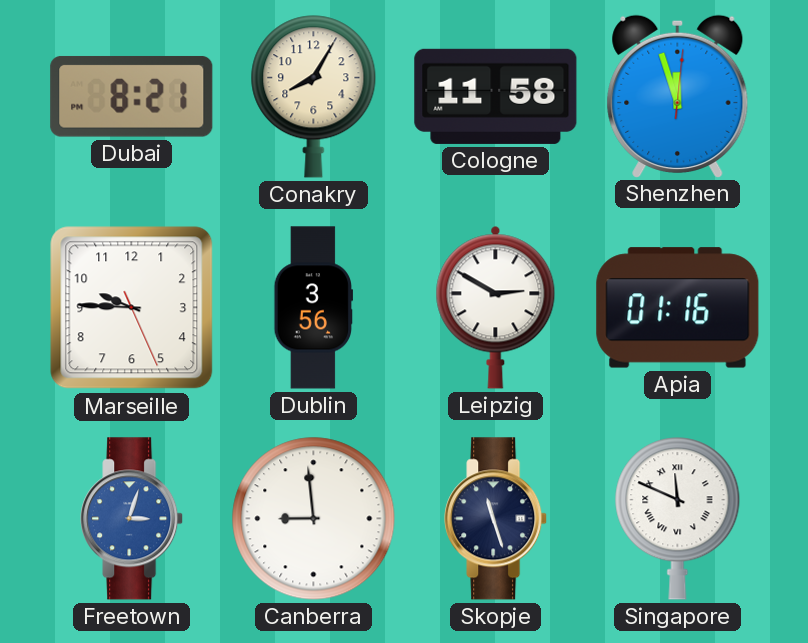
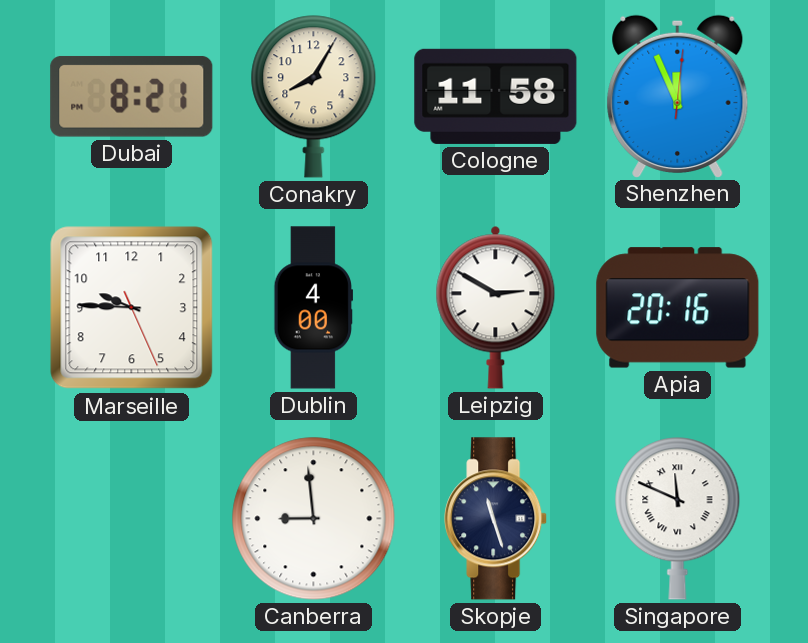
Shenzhen: 11:57 -> 11:56
Dublin: 3:56 -> 4:00
Apia: 01:16 -> 20:16
Freetown: 3:03 -> none
